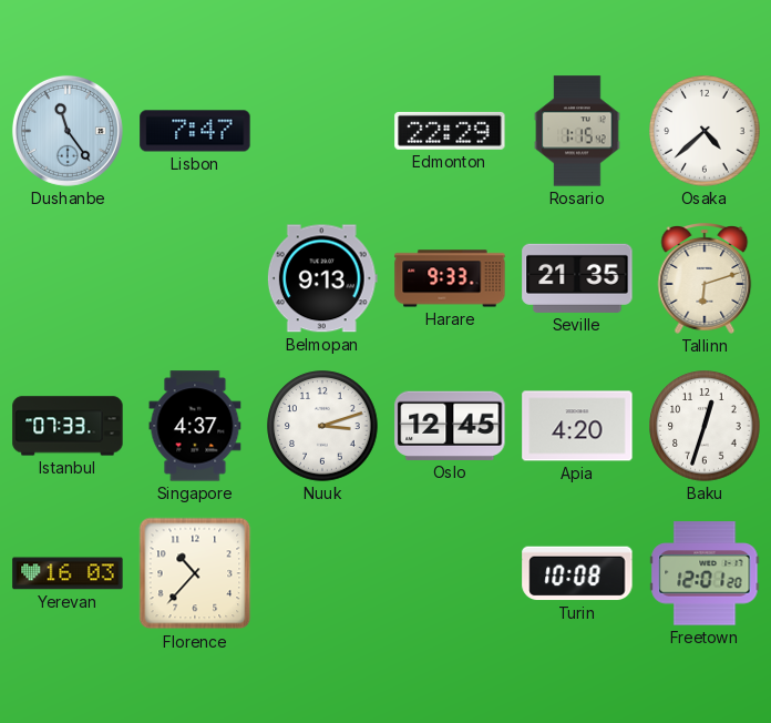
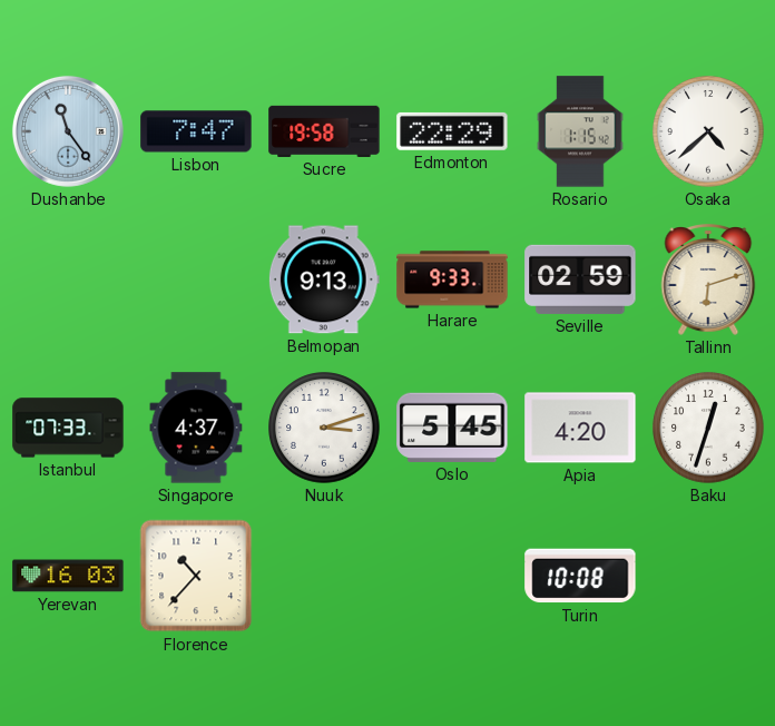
Sucre: none -> 19:58
Seville: 21:35 -> 02:59
Oslo: 12:45 -> 5:45
Freetown: 12:01 -> none
